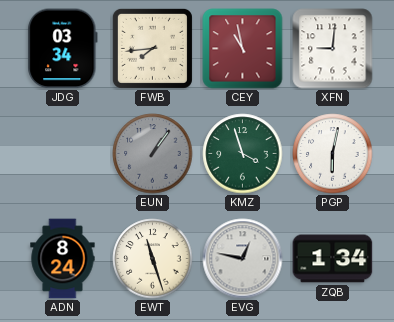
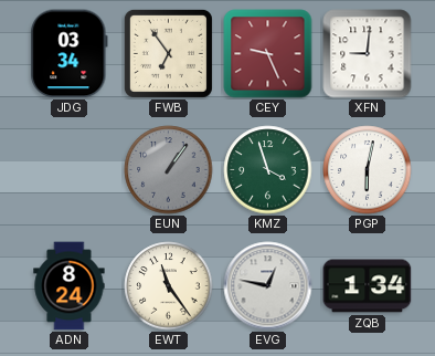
FWB: 7:44 -> 6:54
CEY: 10:58 -> 9:26
EWT: 11:27 -> 11:24
